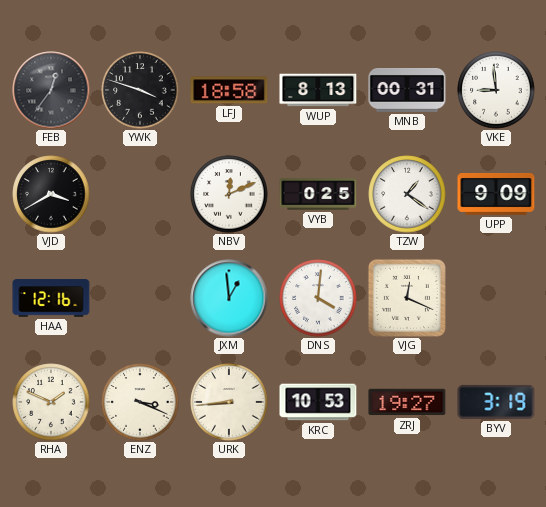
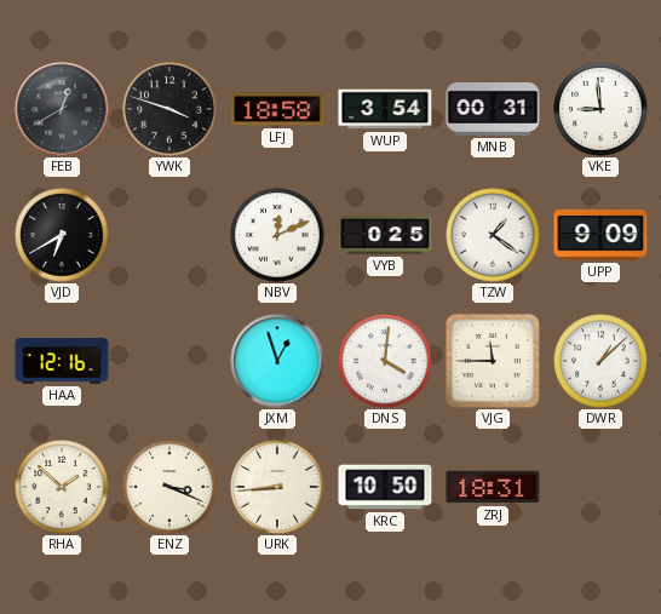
FEB: 12:36 -> 12:40
WUP: 8:13 -> 3:54
VJD: 3:40 -> 6:40
JXM: 12:59 -> 12:57
VJG: 12:19 -> 11:45
DWR: none -> 1:08
RHA: 1:49 -> 1:52
KRC: 10:53 -> 10:50
ZRJ: 19:27 -> 18:31
BYV: 3:19 -> none
